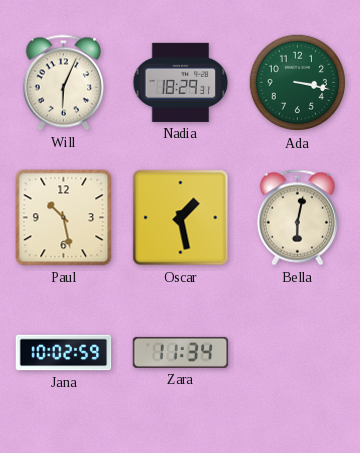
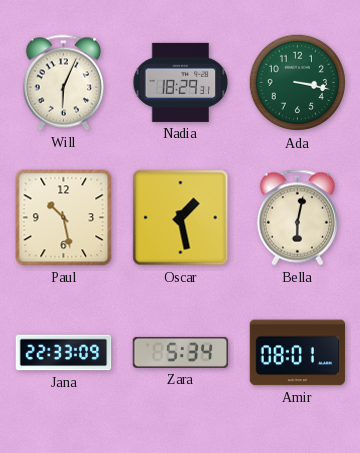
Jana: 10:02 -> 22:33
Zara: 11:34 -> 5:34
Amir: none -> 08:01
